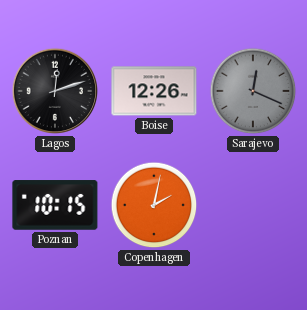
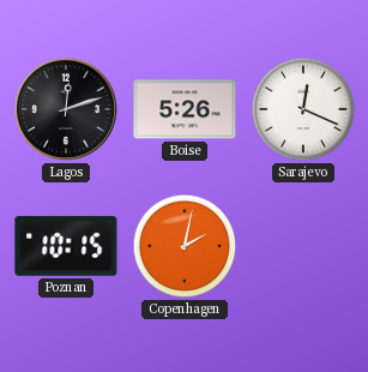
Boise: 12:26 -> 5:26
Sarajevo dial: grey -> white
